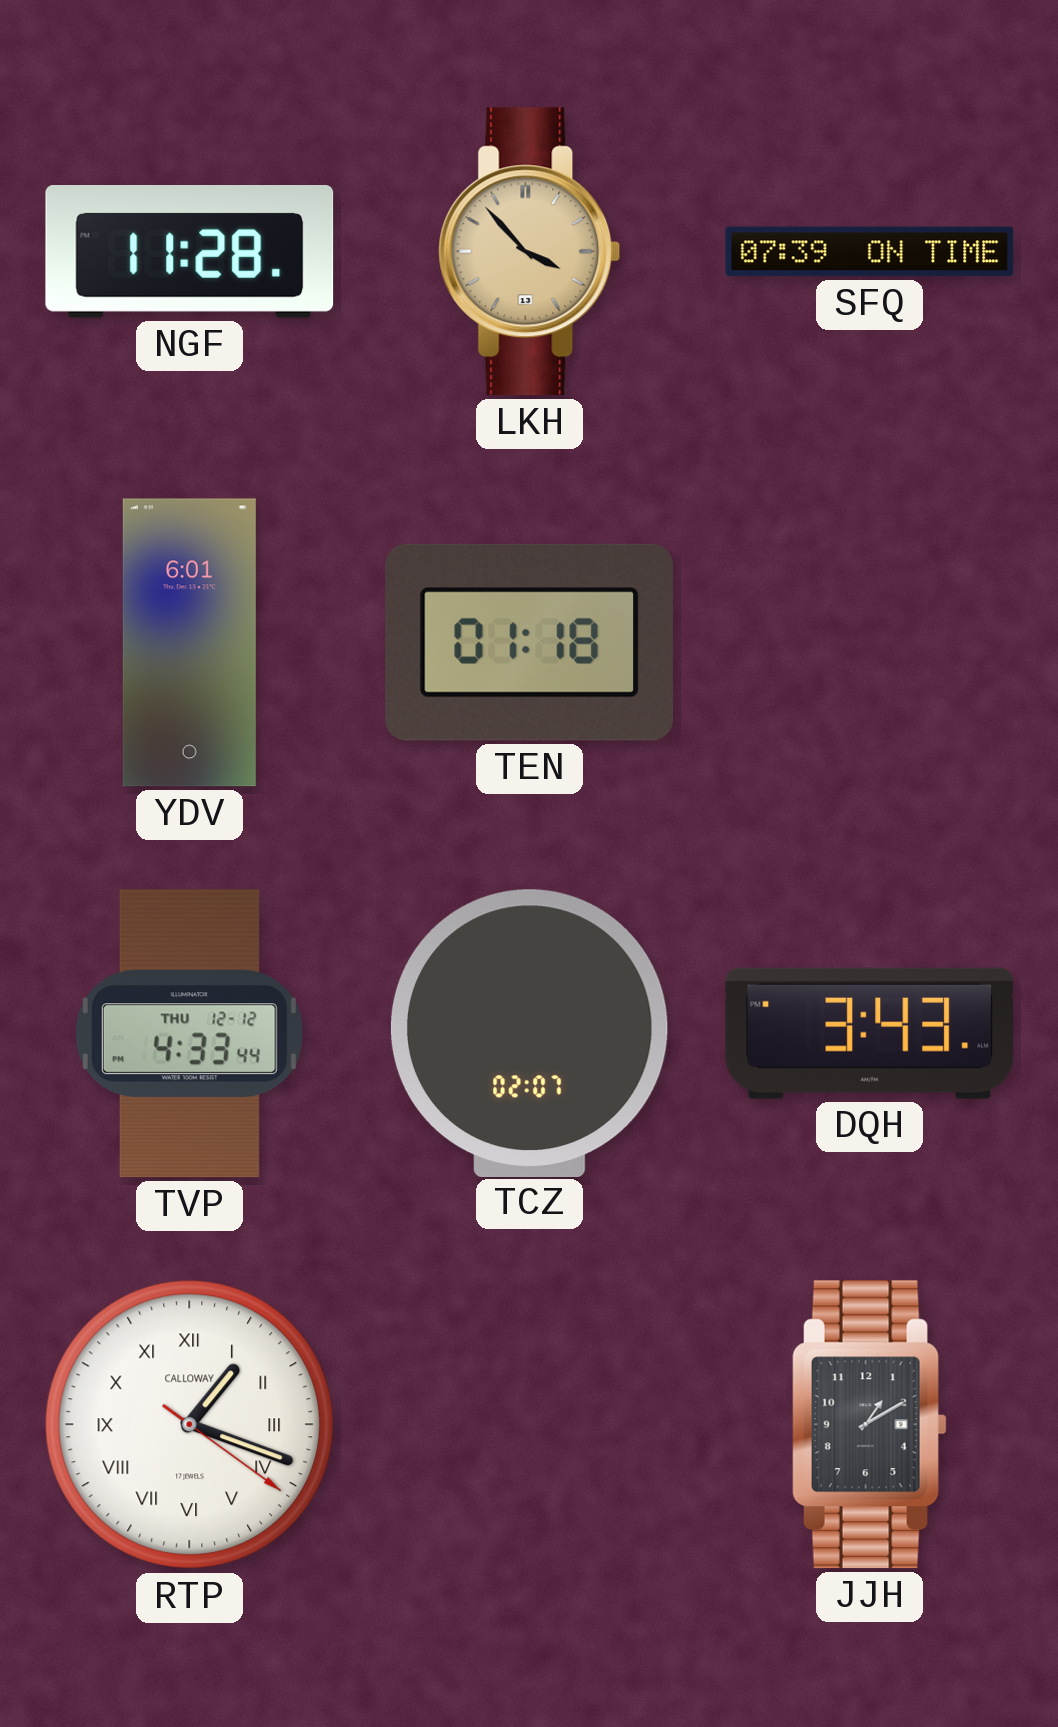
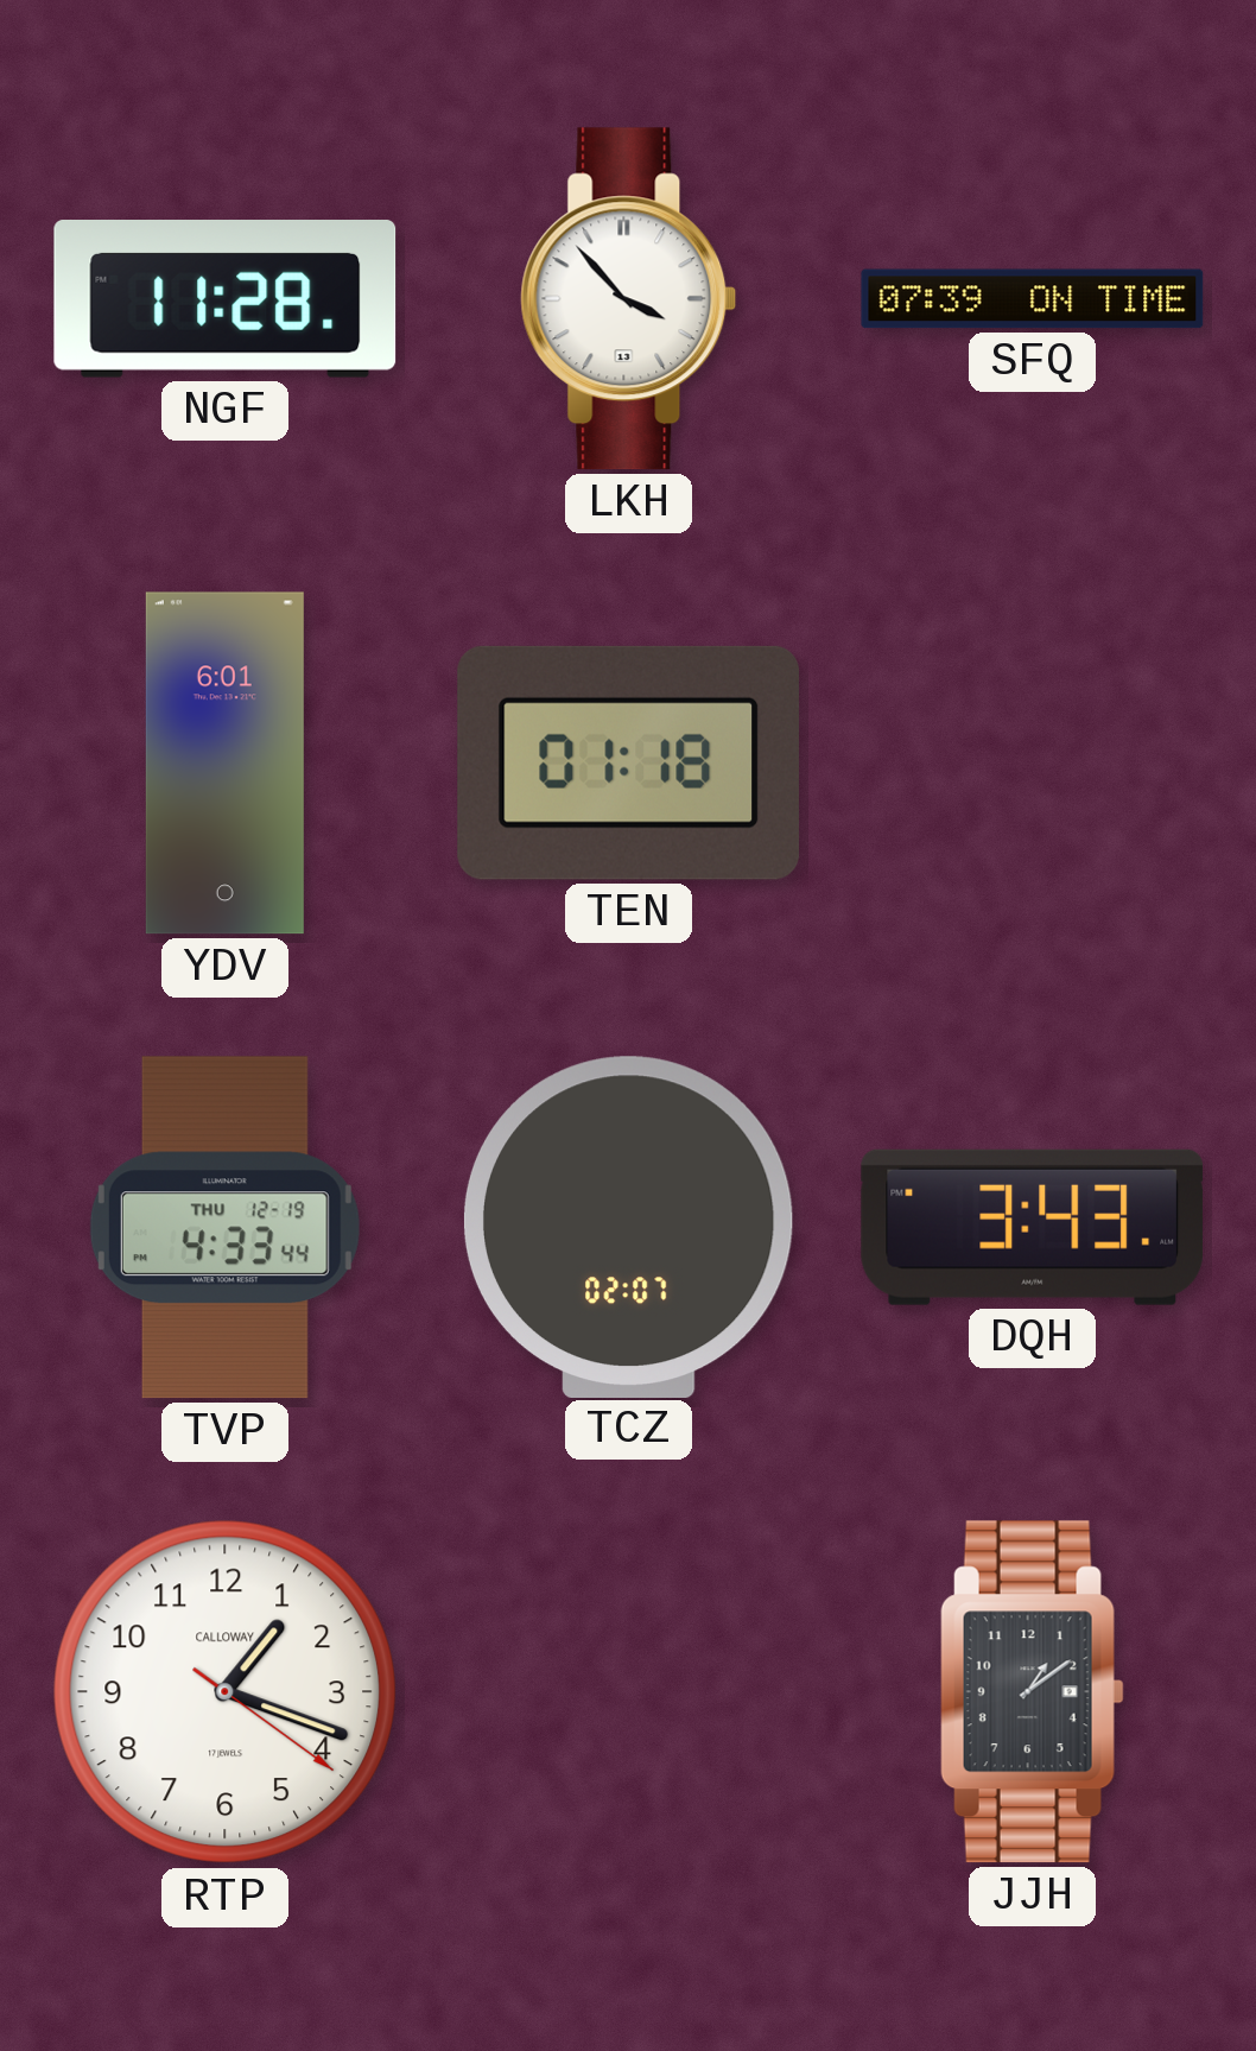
LKH dial: champagne -> white
TVP date: THU 12-12 -> THU 12-19
RTP numerals: Roman -> Arabic
JJH: 1:10 -> 1:09
